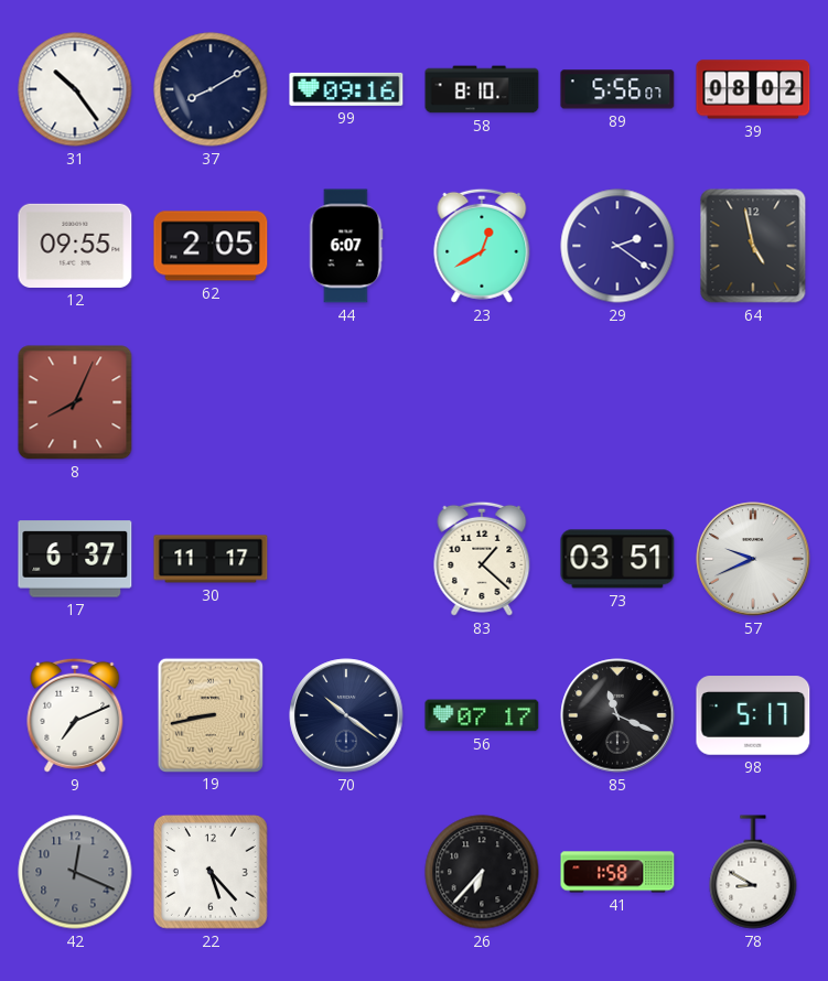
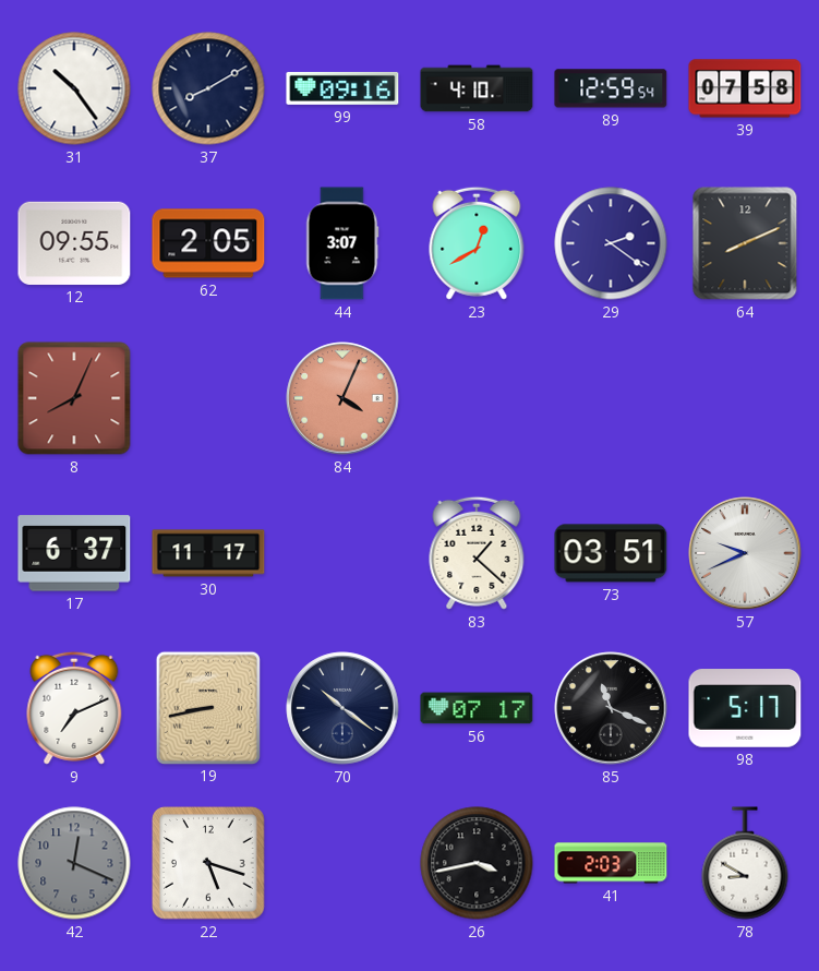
58: 8:10 -> 4:10
89: 5:56 -> 12:59
39: 08:02 -> 07:58
44: 6:07 -> 3:07
64: 4:58 -> 8:11
84: none -> 4:04
22: 5:23 -> 5:18
26: 6:37 -> 3:43
41: 1:58 -> 2:03
